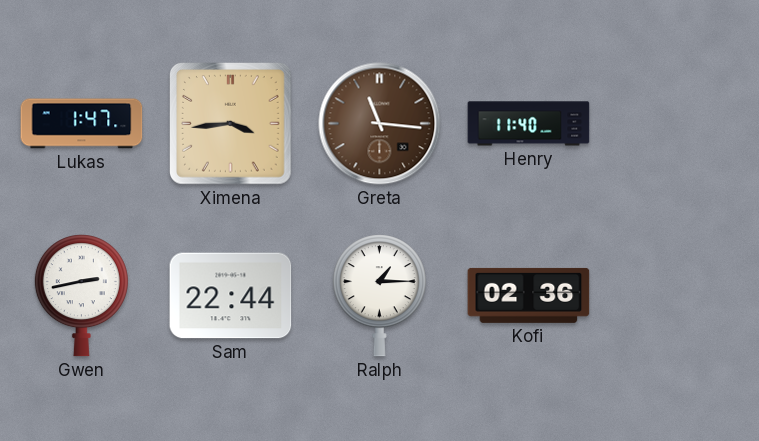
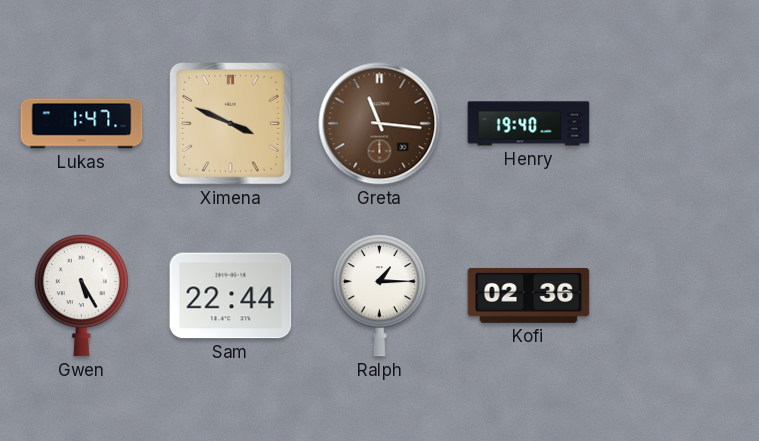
Ximena: 3:44 -> 3:49
Henry: 11:40 -> 19:40
Gwen: 2:43 -> 5:25
